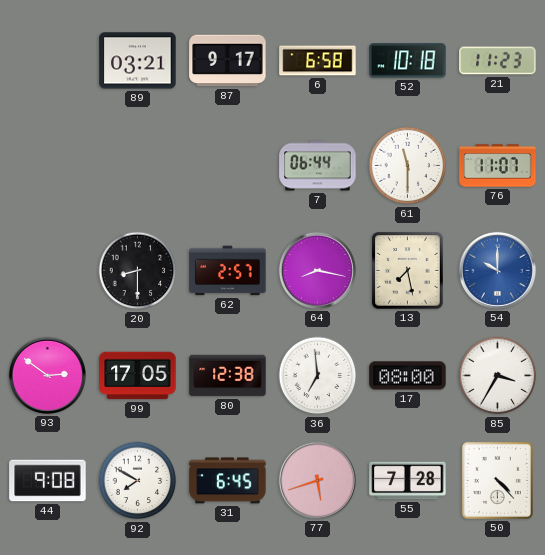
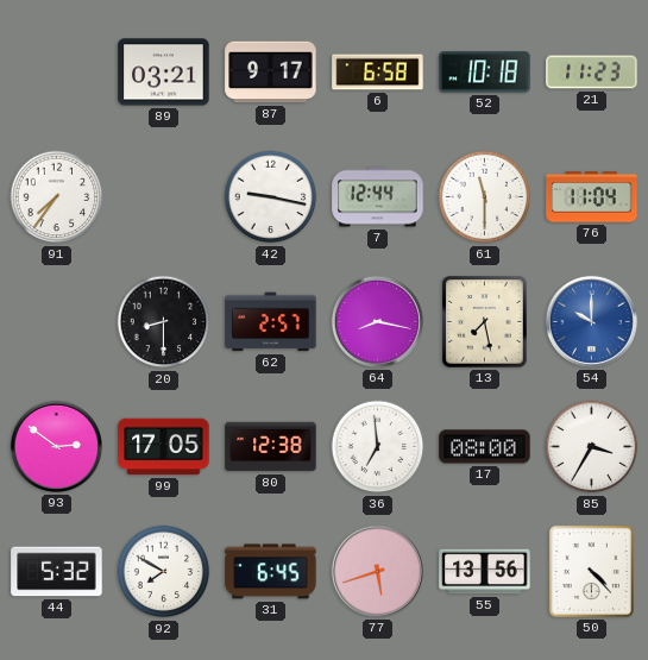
91: none -> 7:36
42: none -> 9:17
7: 06:44 -> 12:44
76: 11:07 -> 11:04
44: 9:08 -> 5:32
55: 7:28 -> 13:56
